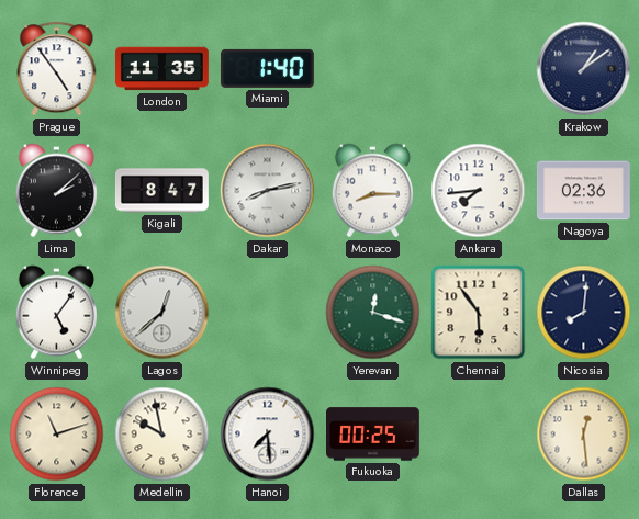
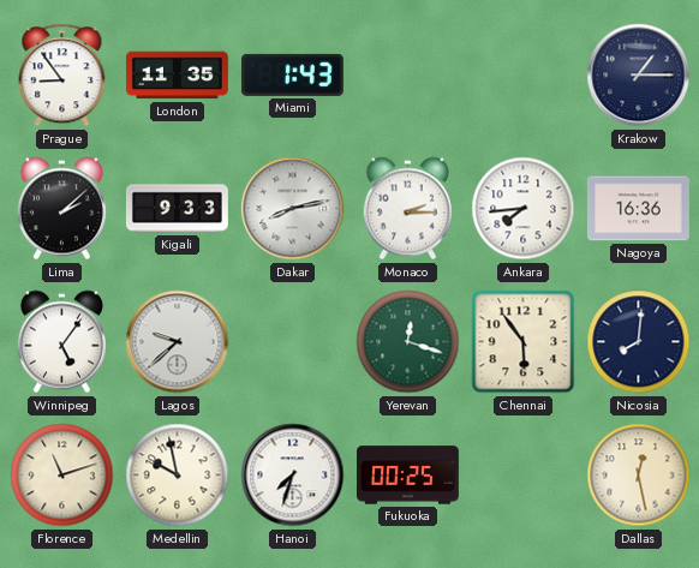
Prague: 4:54 -> 8:54
Miami: 1:40 -> 1:43
Krakow: 1:09 -> 1:15
Kigali: 8:47 -> 9:33
Monaco: 8:15 -> 2:15
Nagoya: 02:36 -> 16:36
Lagos: 12:38 -> 9:38
Hanoi: 7:29 -> 7:33
Dallas: 12:29 -> 12:28
